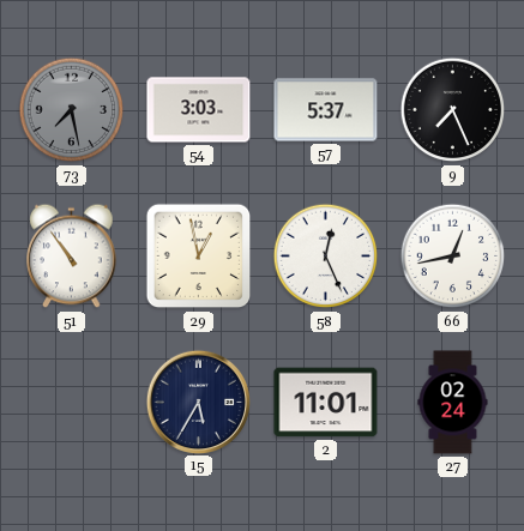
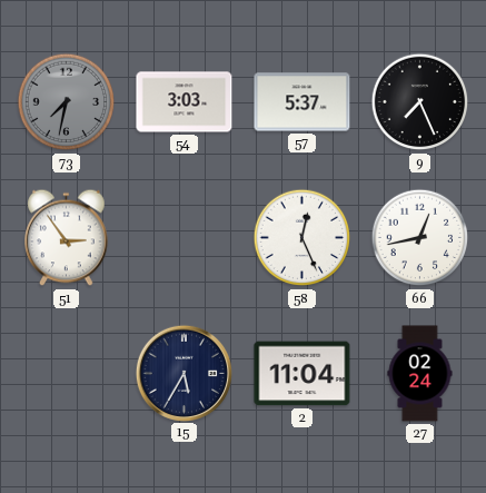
73: 7:28 -> 7:32
51: 10:54 -> 2:54
29: 12:58 -> none
2: 11:01 -> 11:04
